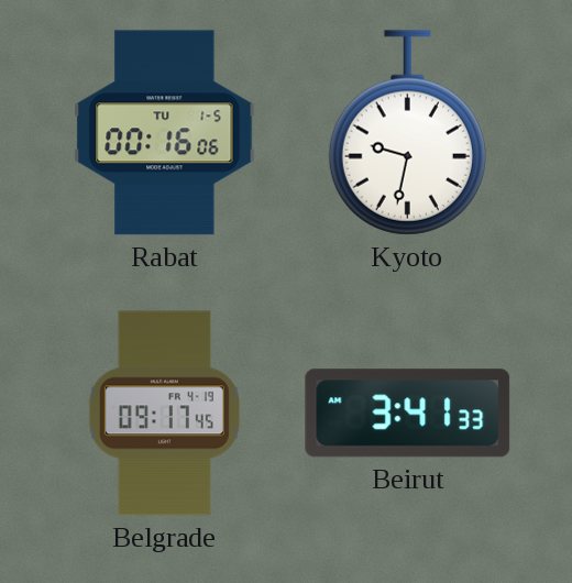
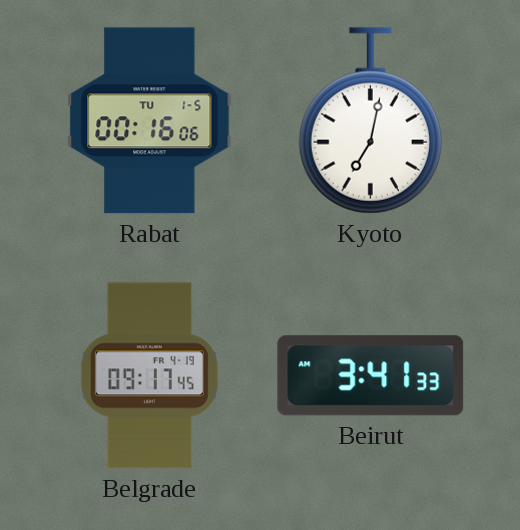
Kyoto: 9:32 -> 7:02
